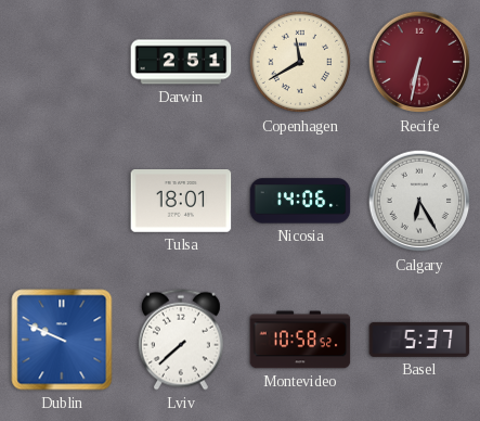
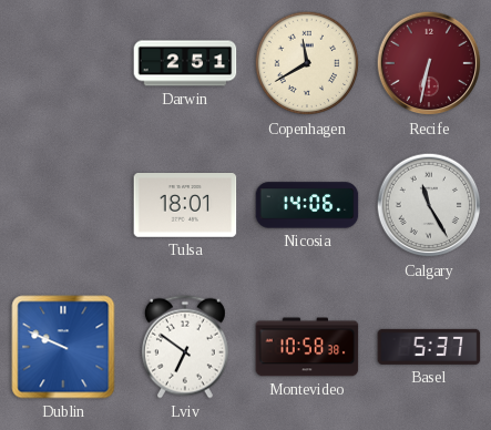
Calgary: 6:25 -> 11:25
Lviv: 7:38 -> 6:51
Montevideo: 10:58:52 -> 10:58:38
